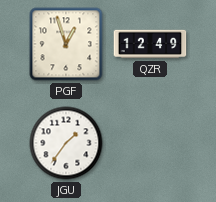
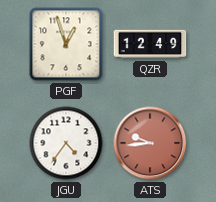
JGU: 1:36 -> 4:36
ATS: none -> 9:44
